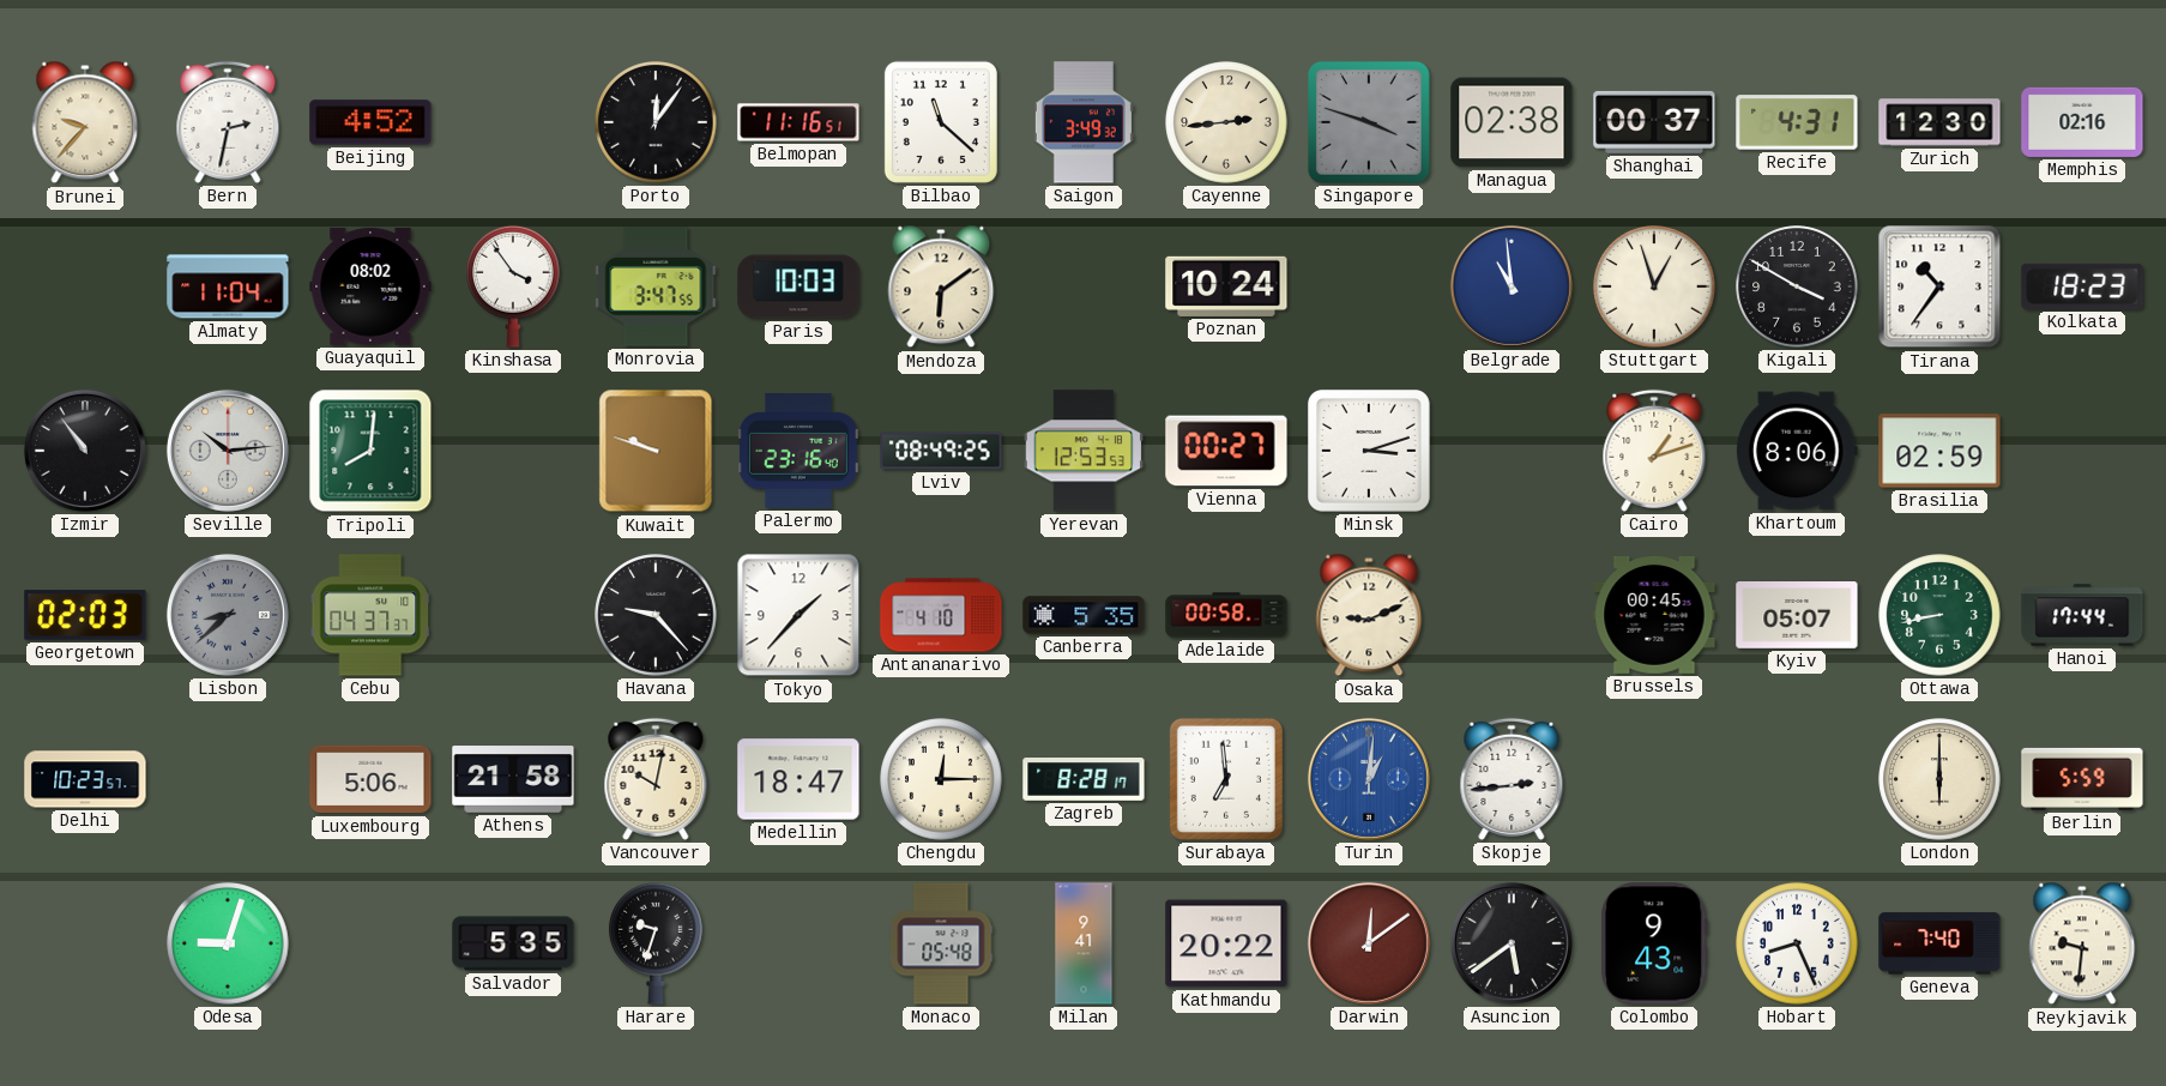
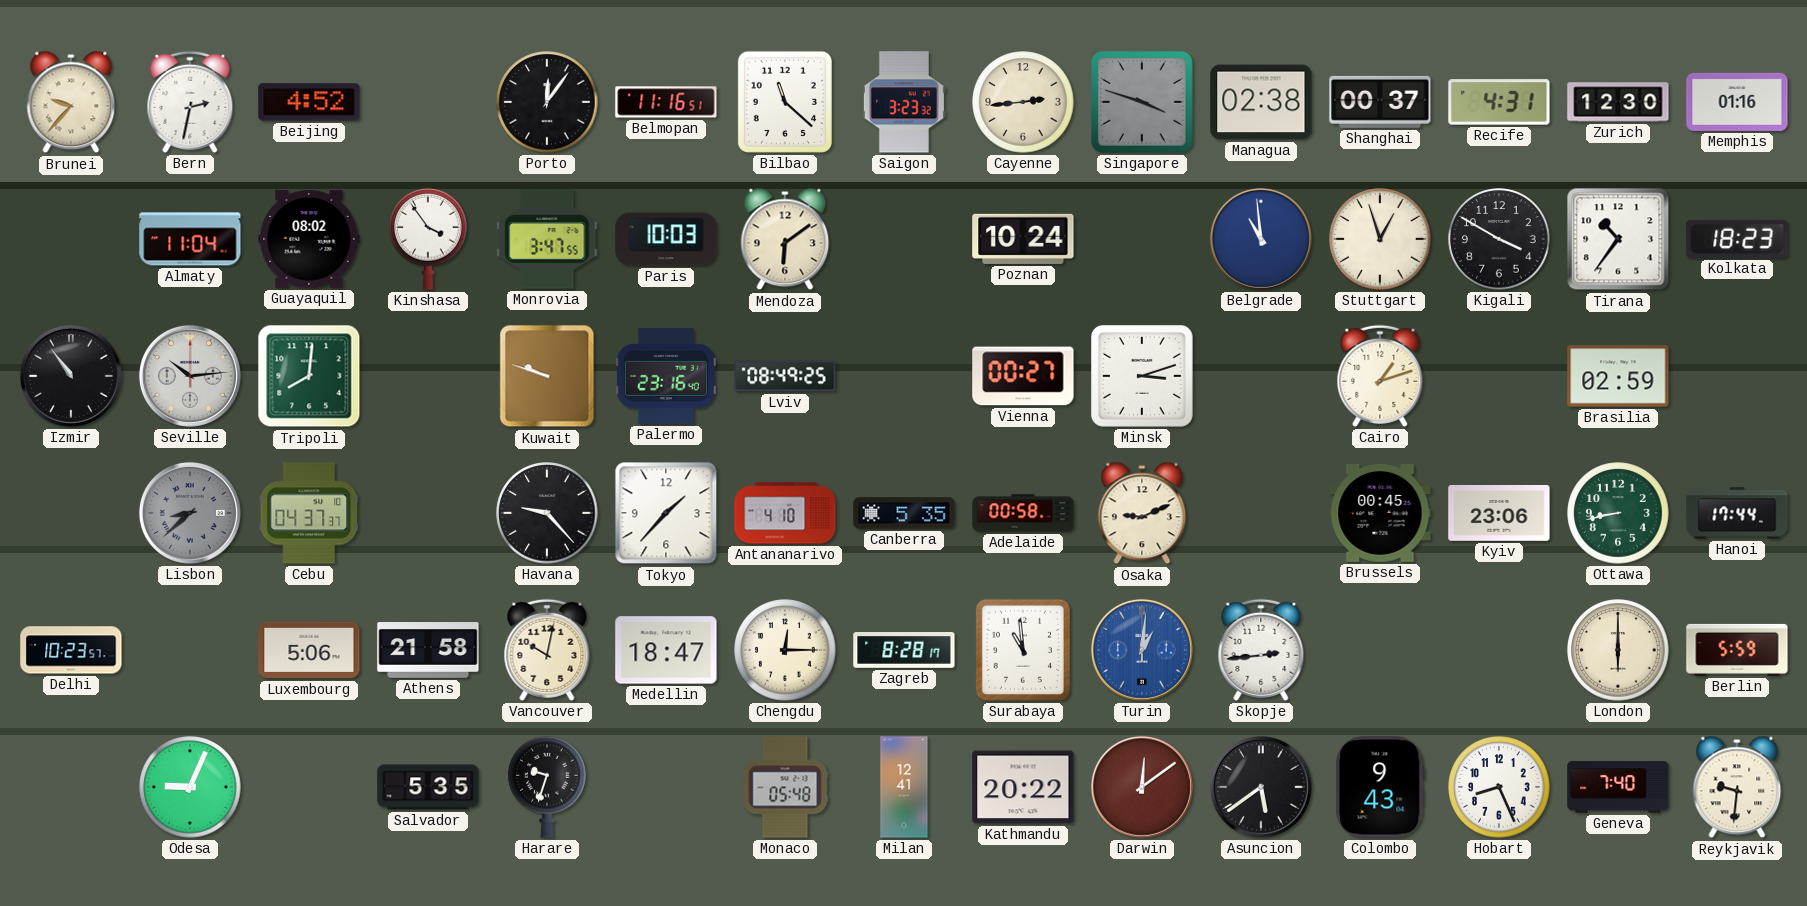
Saigon: 3:49 -> 3:23
Memphis: 02:16 -> 01:16
Yerevan: 12:53 -> none
Khartoum: 8:06 -> none
Georgetown: 02:03 -> none
Kyiv: 05:07 -> 23:06
Surabaya: 6:59 -> 10:59
Odesa: 9:03 -> 9:04
Milan: 9:41 -> 12:41
